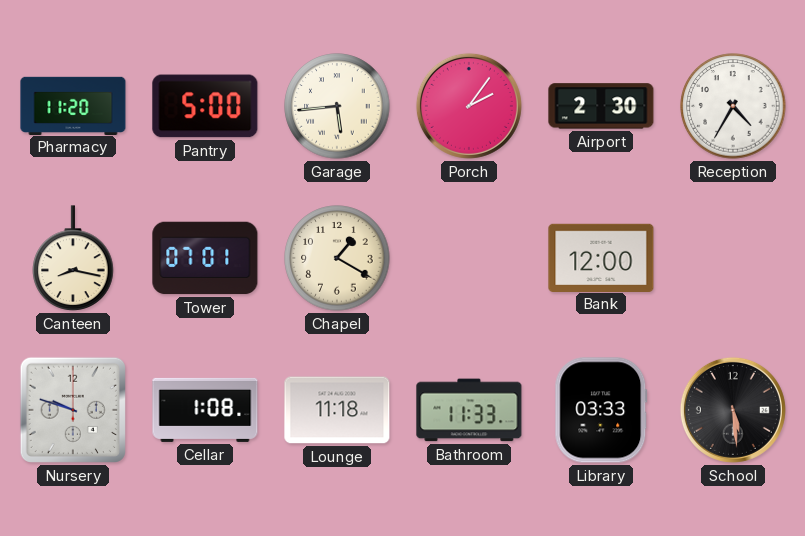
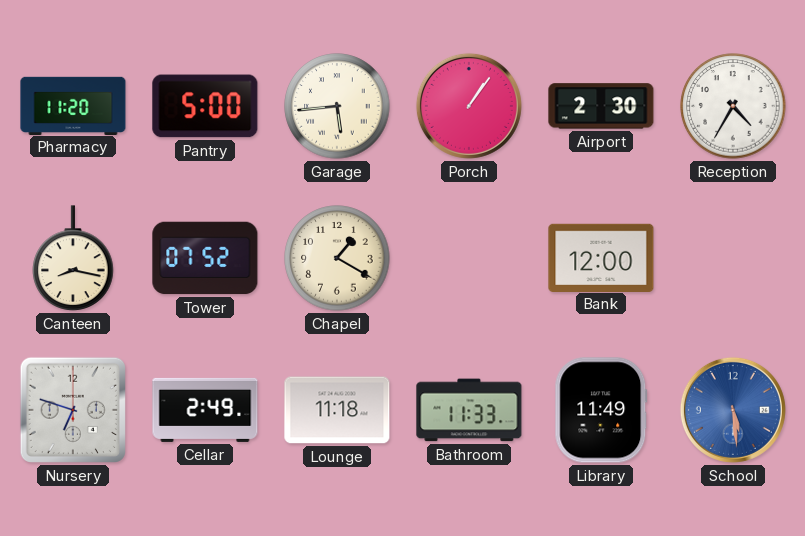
Porch: 2:06 -> 1:06
Tower: 07:01 -> 07:52
Nursery: 9:48 -> 6:48
Cellar: 1:08 -> 2:49
Library: 03:33 -> 11:49
School dial: black -> blue
